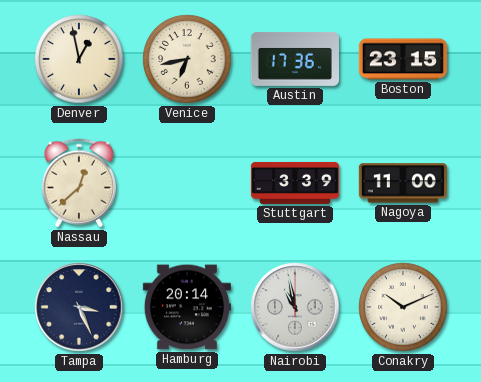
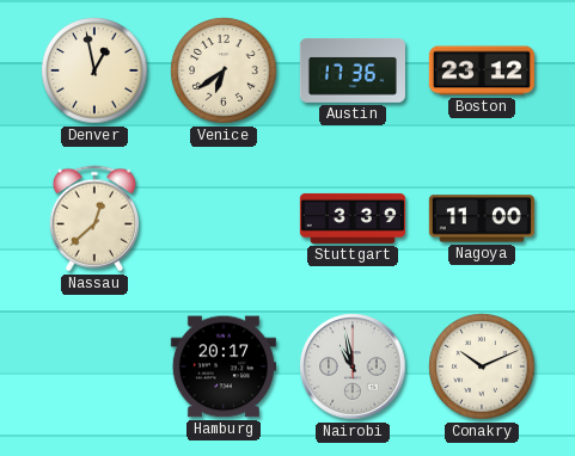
Venice: 6:43 -> 6:39
Boston: 23:15 -> 23:12
Tampa: 3:26 -> none
Hamburg: 20:14 -> 20:17
